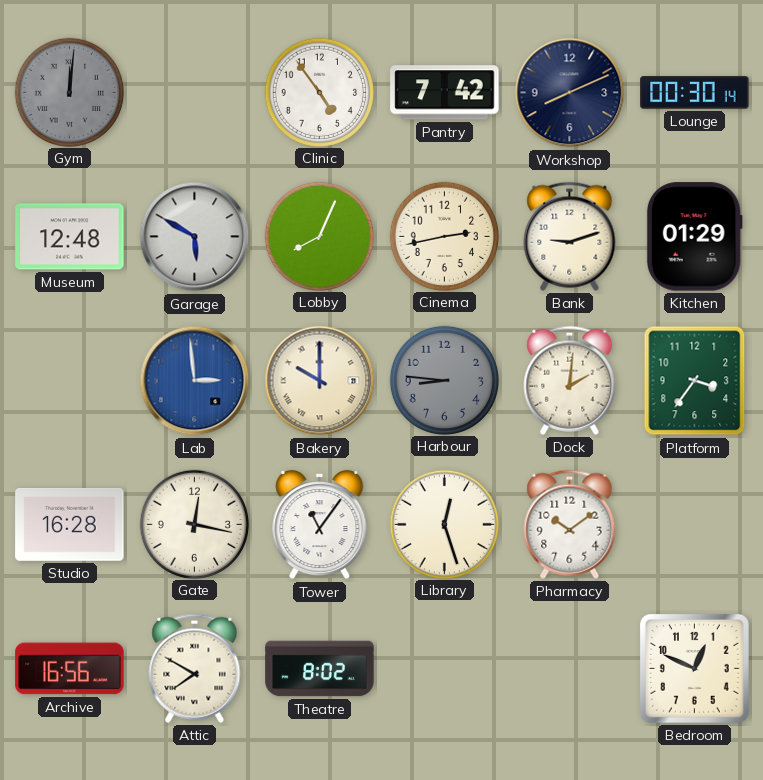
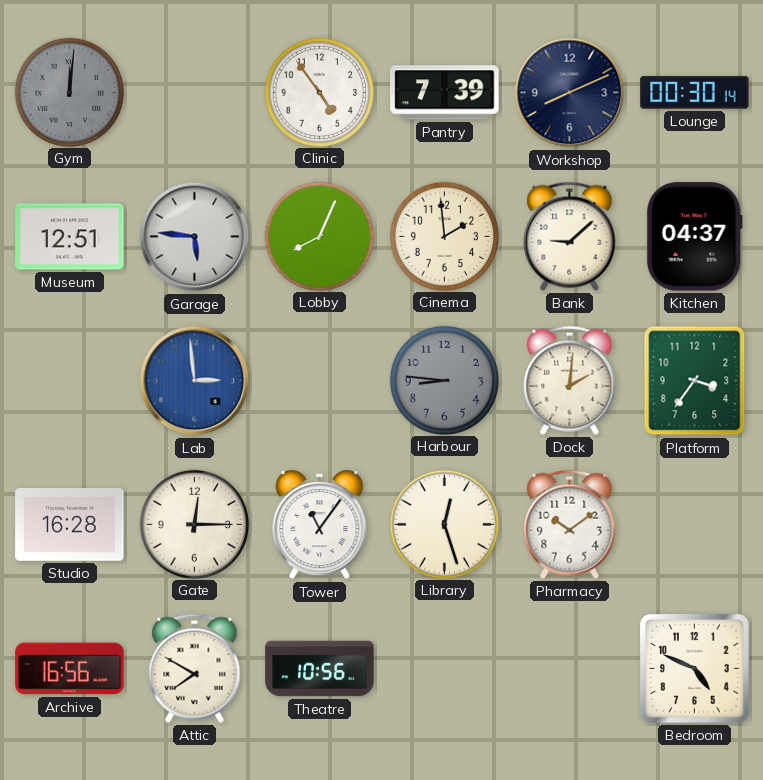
Pantry: 7:42 -> 7:39
Museum: 12:48 -> 12:51
Garage: 5:50 -> 5:46
Cinema: 2:43 -> 1:59
Bank: 9:12 -> 9:08
Kitchen: 01:29 -> 04:37
Bakery: 10:00 -> none
Gate: 12:17 -> 12:15
Theatre: 8:02 -> 10:56
Bedroom: 12:49 -> 4:49
